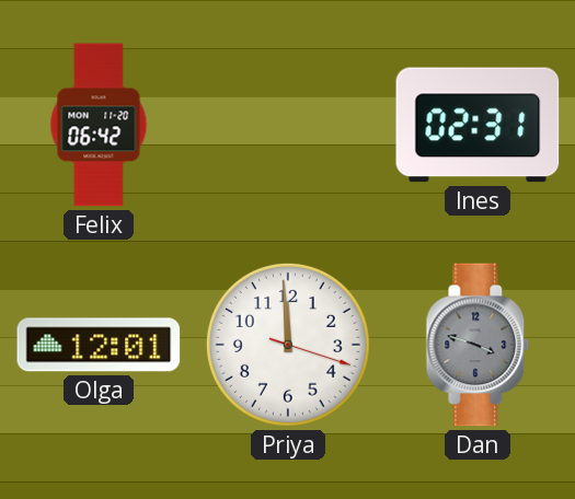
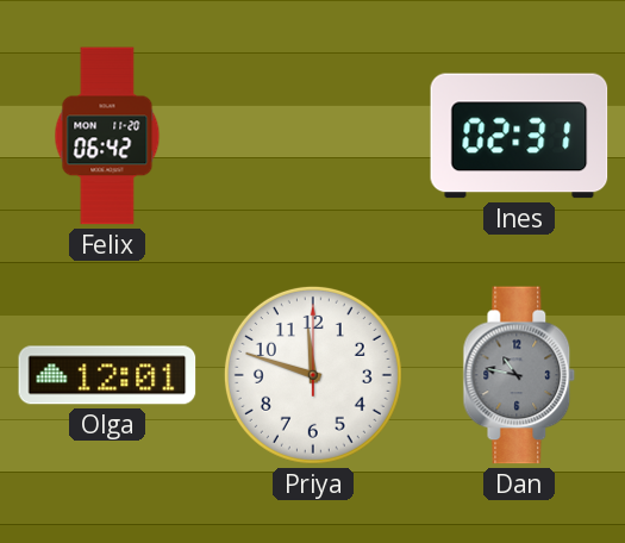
Priya: 11:59 -> 11:48
Dan: 3:48 -> 10:47
